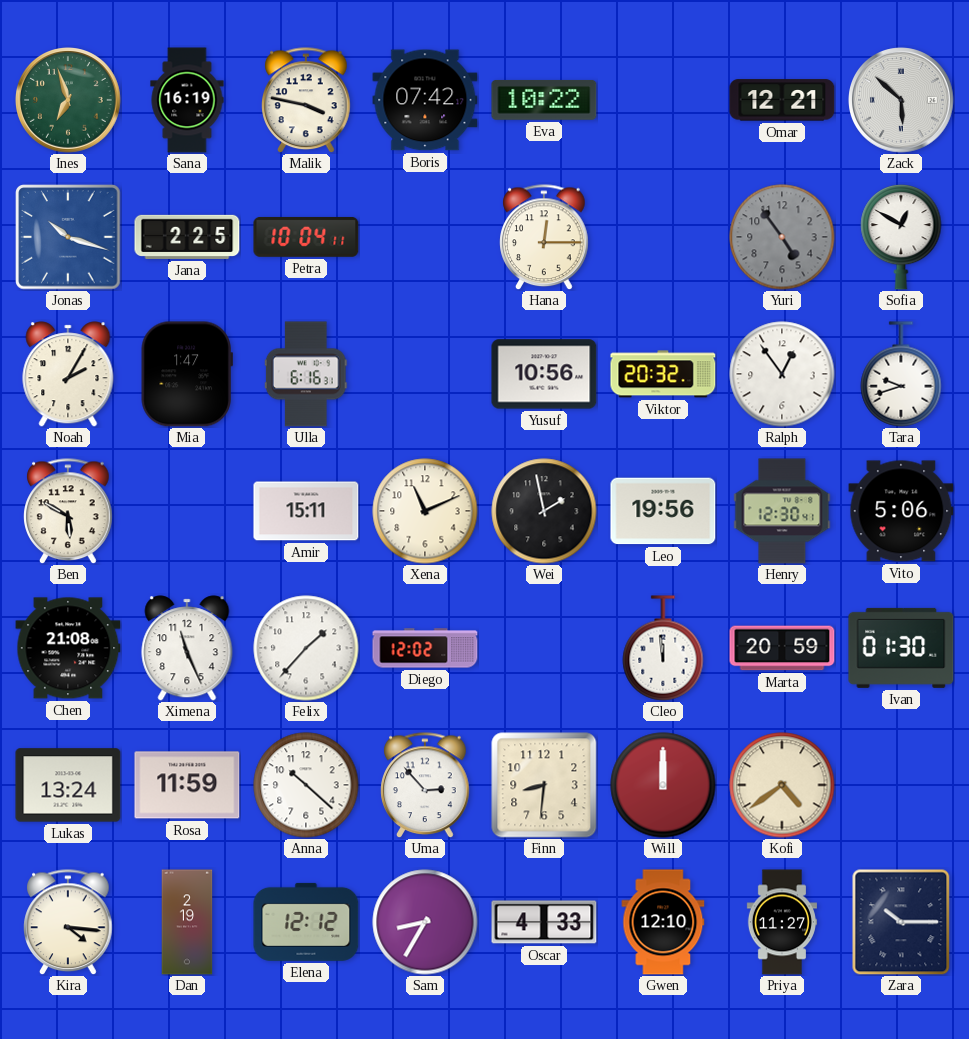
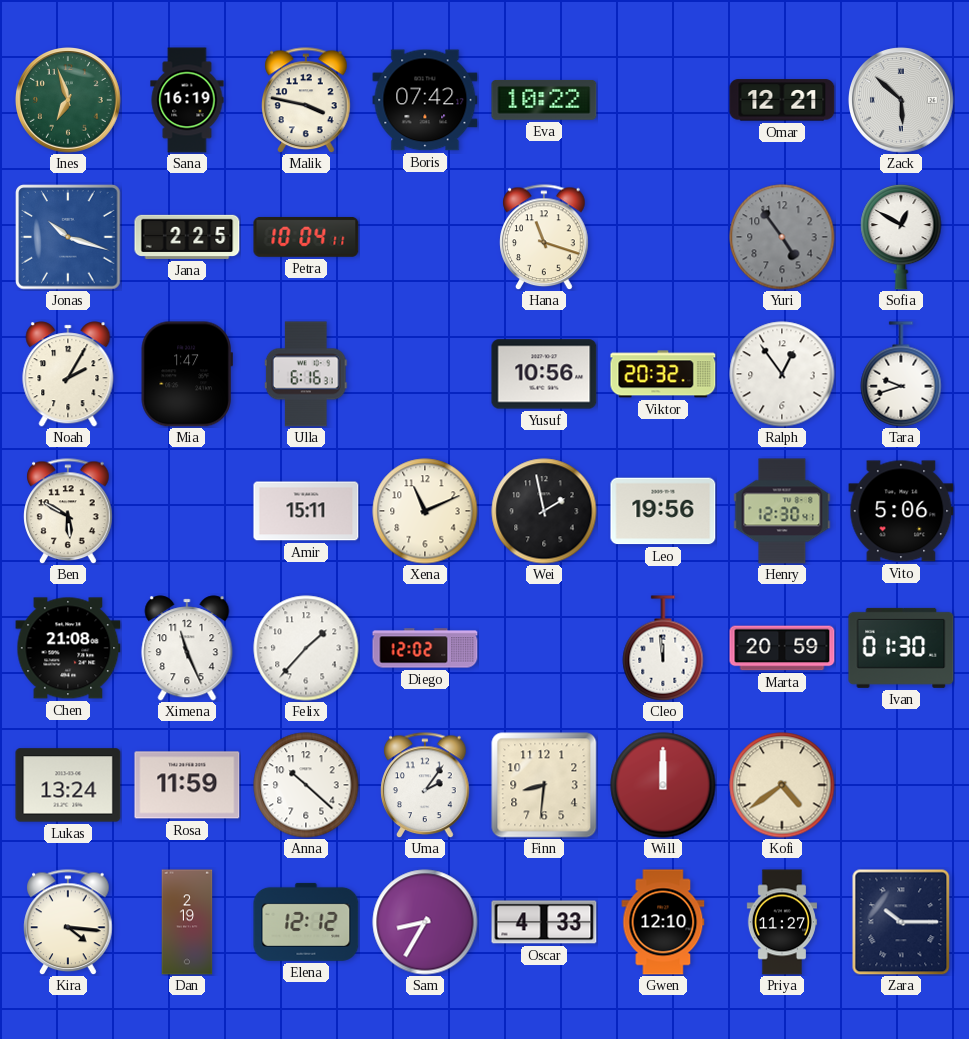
Hana: 12:15 -> 11:18
Uma: 2:53 -> 2:06
